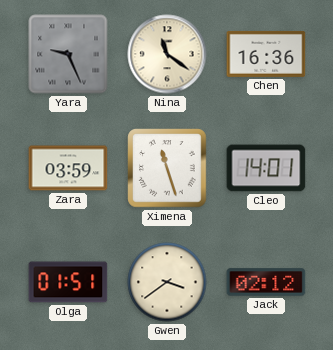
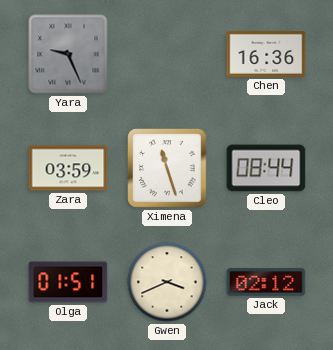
Nina: 11:21 -> none
Cleo: 14:01 -> 08:44
Gwen: 3:39 -> 3:41
